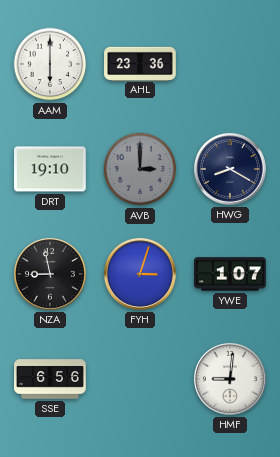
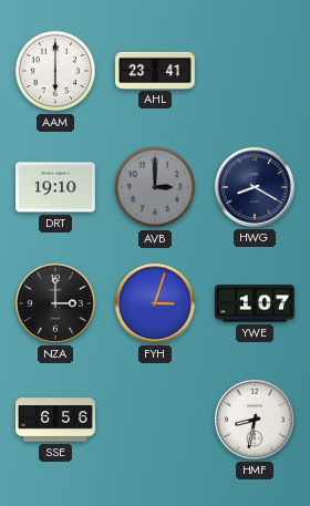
AHL: 23:36 -> 23:41
NZA: 8:58 -> 3:00
HMF: 9:01 -> 8:32
